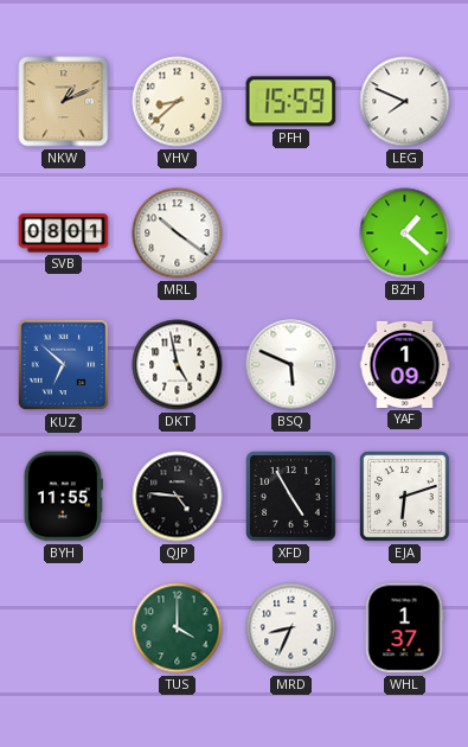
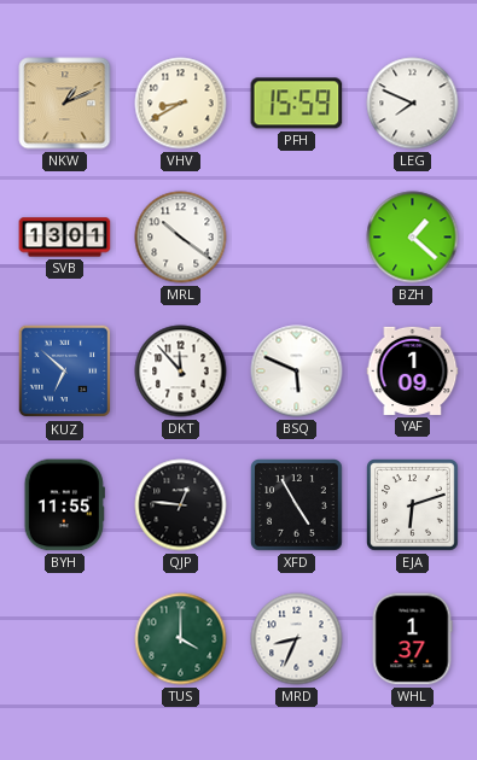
VHV: 8:38 -> 8:40
SVB: 08:01 -> 13:01
DKT: 4:58 -> 11:53
QJP: 4:46 -> 12:46
